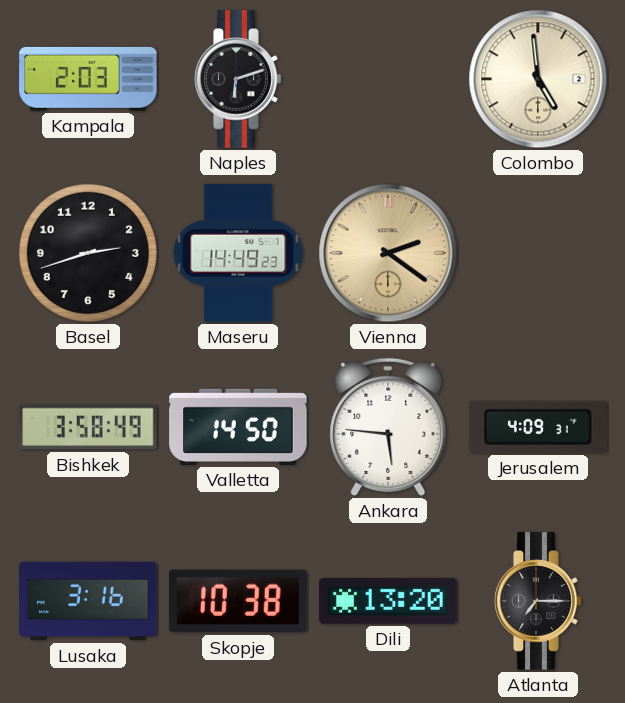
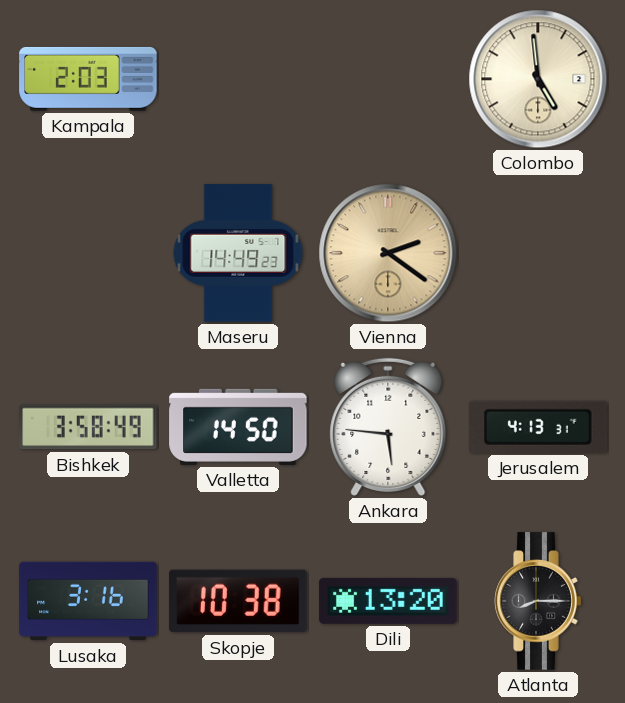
Naples: 6:12 -> none
Basel: 2:42 -> none
Jerusalem: 4:09 -> 4:13
Atlanta: 7:15 -> 8:15
